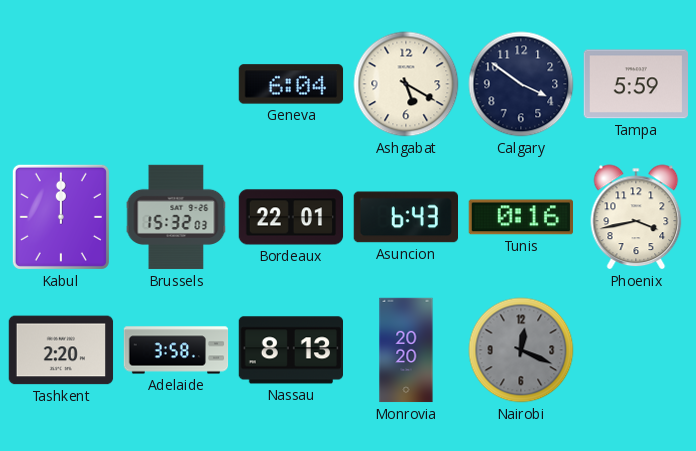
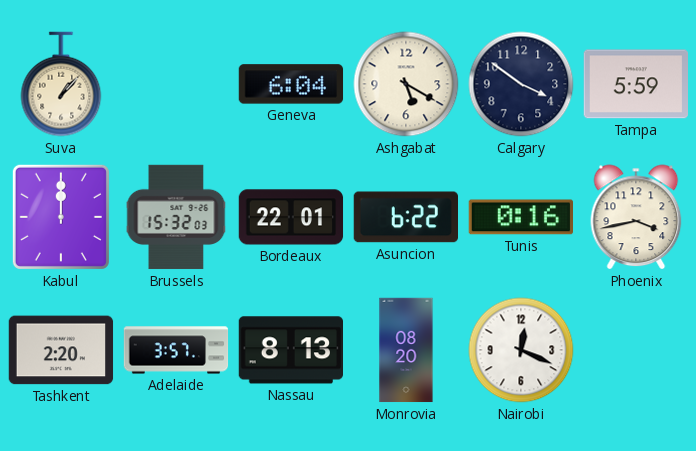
Suva: none -> 1:07
Asuncion: 6:43 -> 6:22
Adelaide: 3:58 -> 3:57
Monrovia: 20:20 -> 08:20
Nairobi dial: grey -> white
